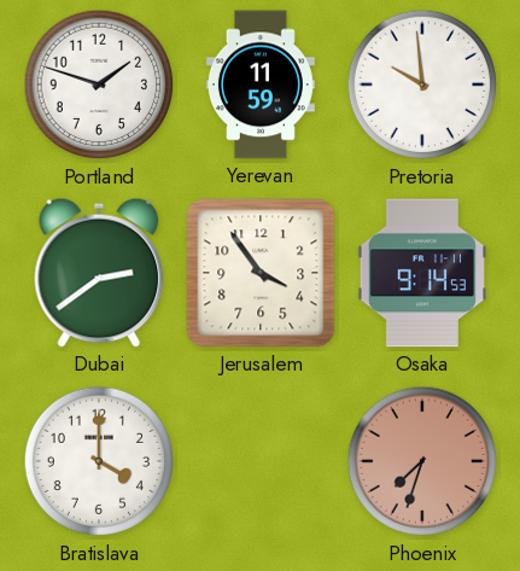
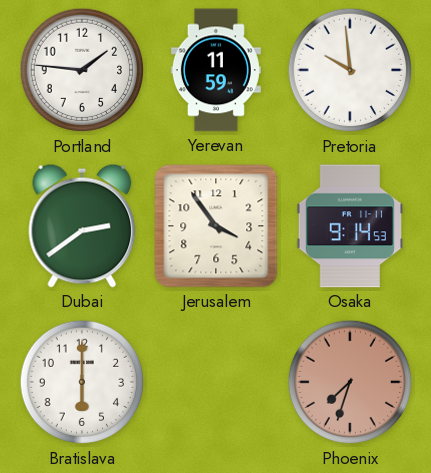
Portland: 1:48 -> 1:46
Bratislava: 4:00 -> 6:00
